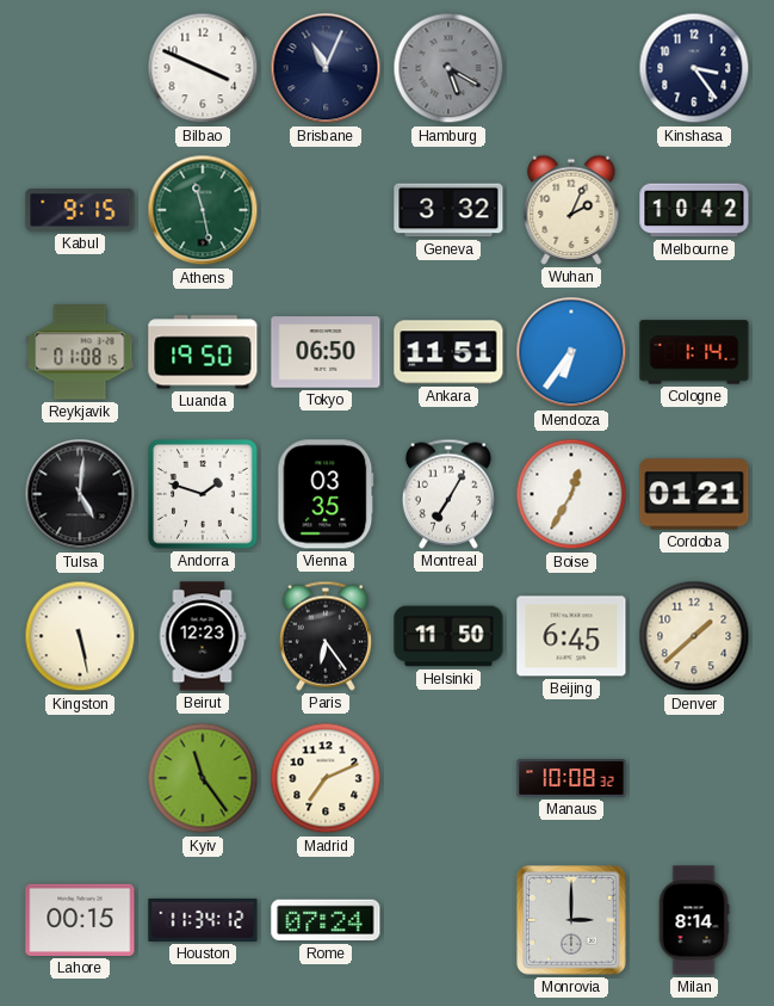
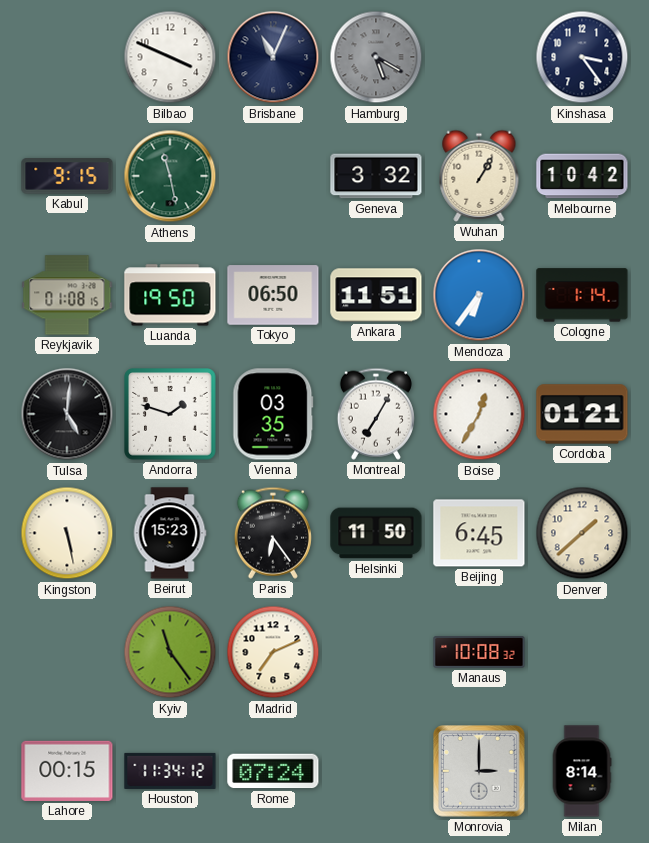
Wuhan: 2:04 -> 1:05
Beirut: 12:23 -> 15:23
